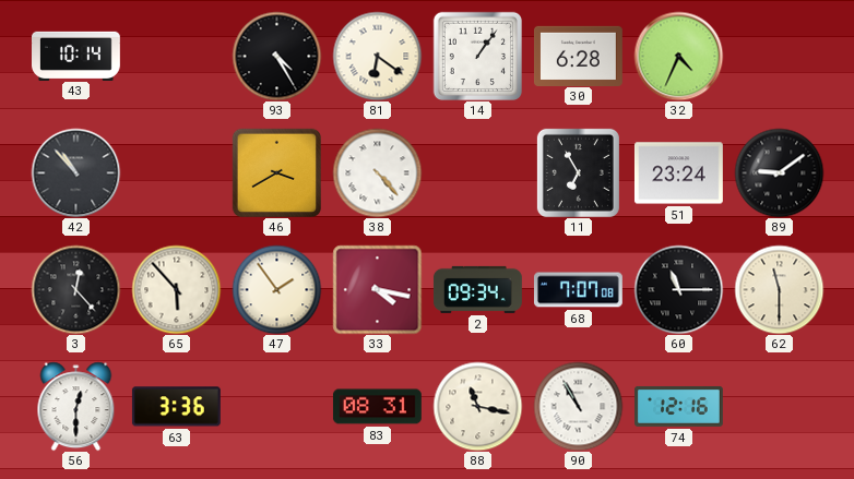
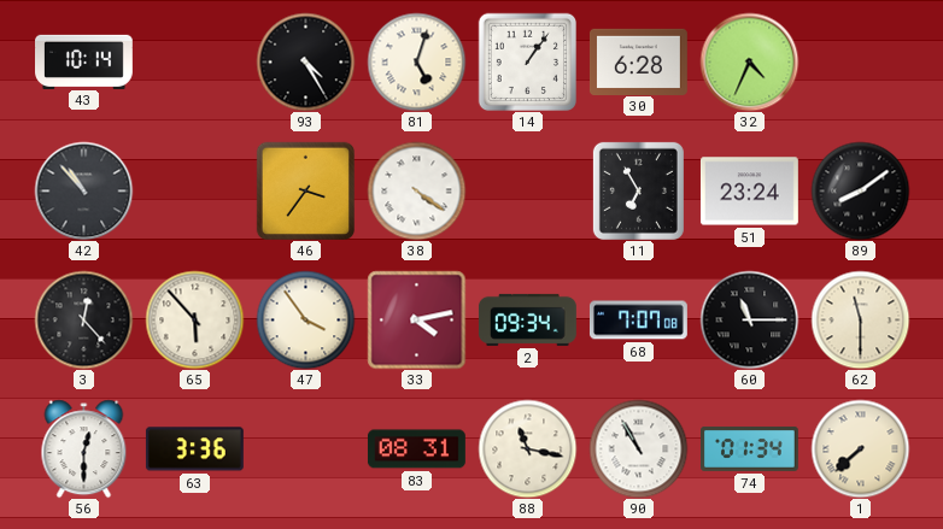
81: 6:21 -> 5:03
46: 3:40 -> 3:36
38: 4:23 -> 4:21
89: 9:09 -> 8:09
47: 1:54 -> 3:54
33: 4:17 -> 4:13
74: 12:16 -> 01:34
1: none -> 7:38
